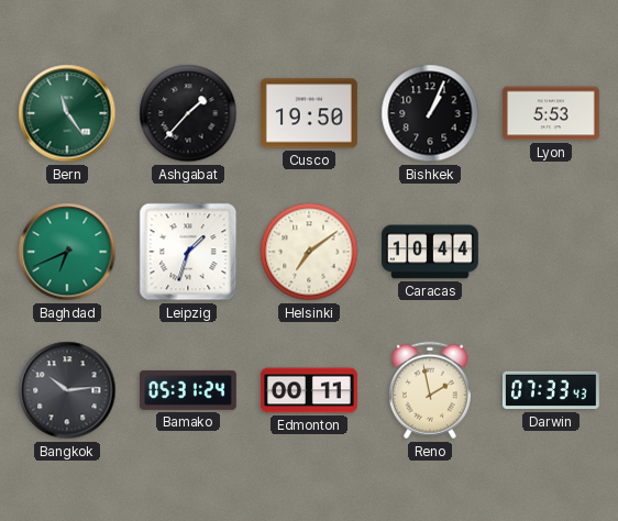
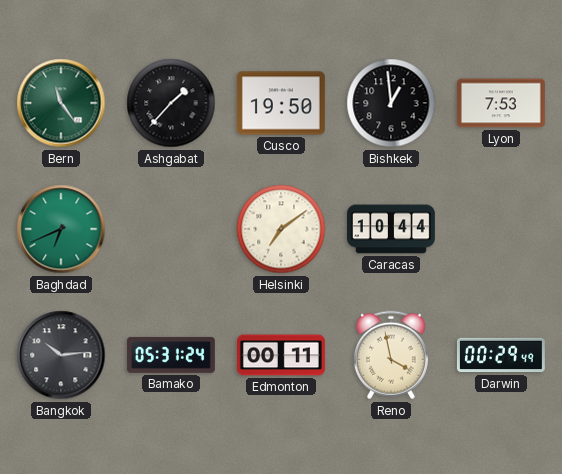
Bishkek: 1:04 -> 12:59
Lyon: 5:53 -> 7:53
Leipzig: 1:33 -> none
Reno: 1:58 -> 3:58
Darwin: 07:33 -> 00:29
